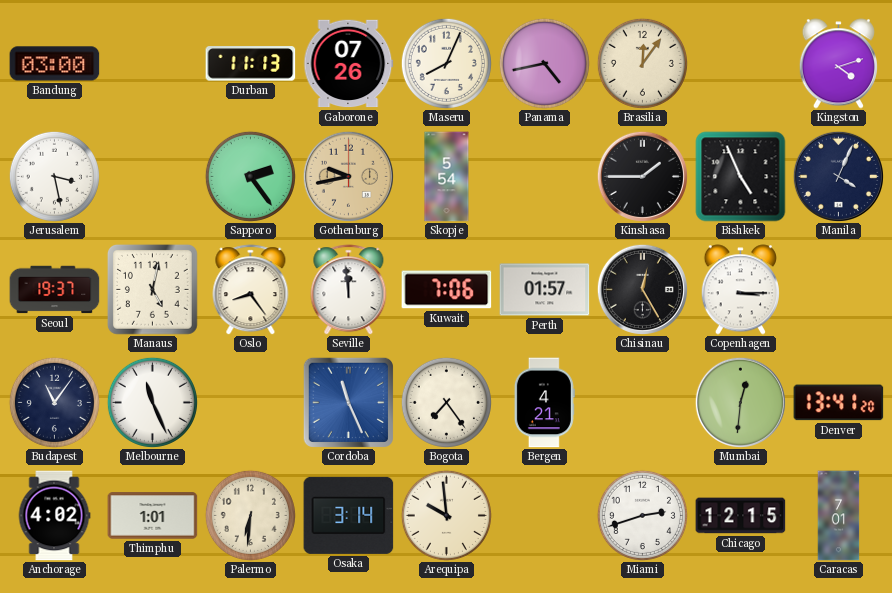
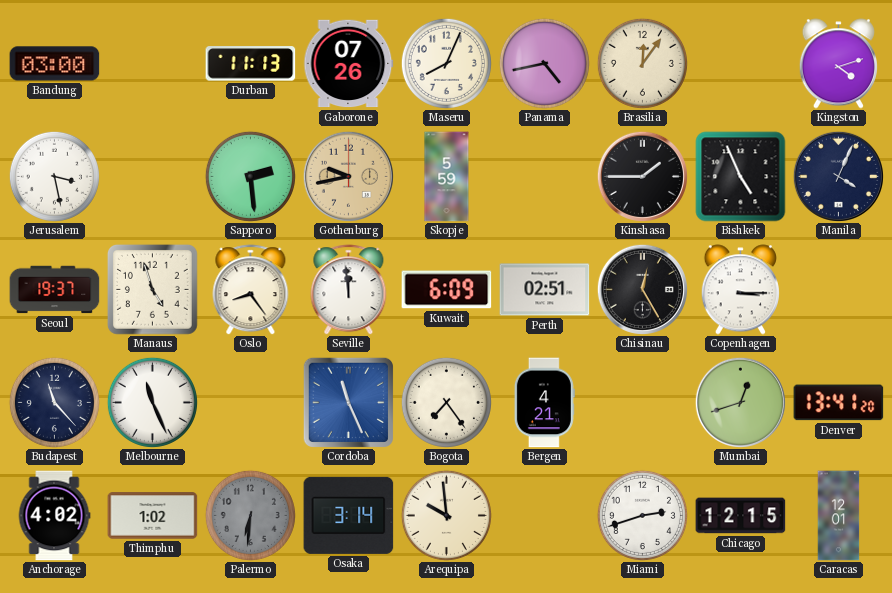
Sapporo: 2:24 -> 2:29
Skopje: 5:54 -> 5:59
Manaus: 5:02 -> 4:57
Kuwait: 7:06 -> 6:09
Perth: 01:57 -> 02:51
Budapest: 11:06 -> 11:23
Mumbai: 12:31 -> 12:42
Thimphu: 1:01 -> 1:02
Palermo dial: cream -> grey
Caracas: 7:01 -> 12:01
